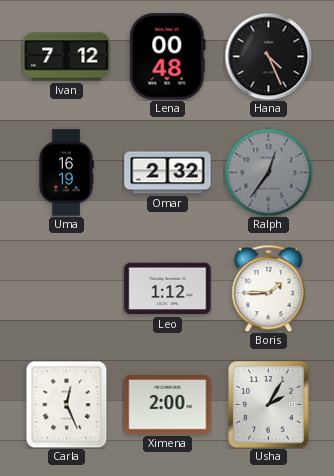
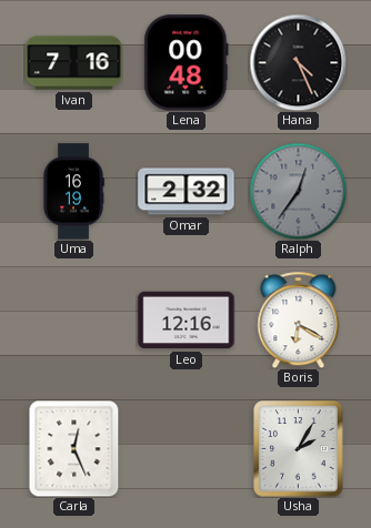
Ivan: 7:12 -> 7:16
Leo: 1:12 -> 12:16
Boris: 1:45 -> 6:20
Ximena: 2:00 -> none
